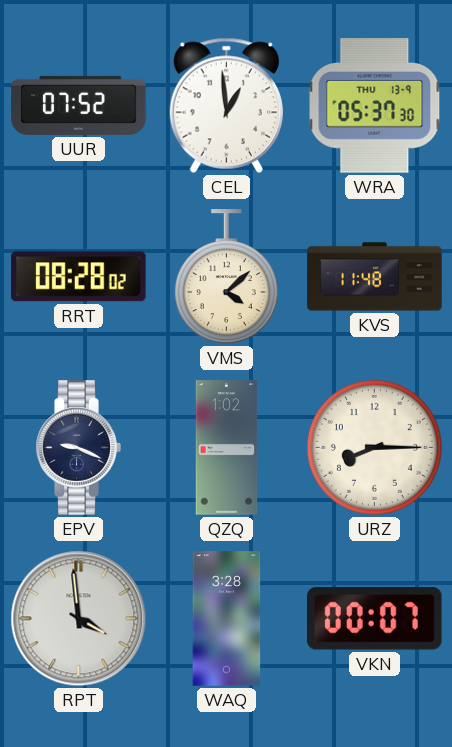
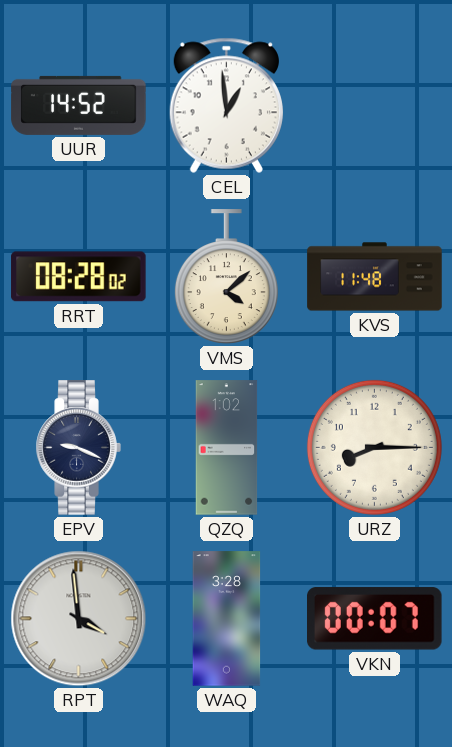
UUR: 07:52 -> 14:52
WRA: 05:37 -> none
